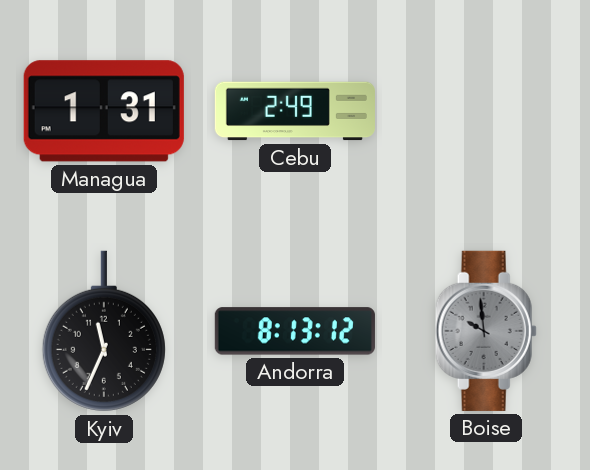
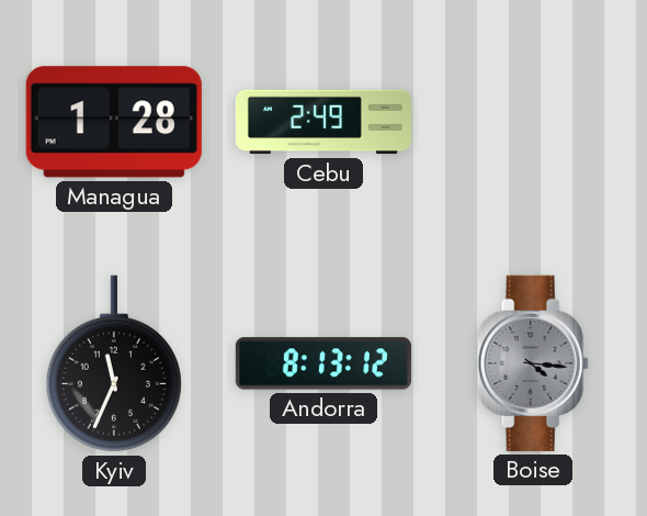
Managua: 1:31 -> 1:28
Boise: 9:59 -> 4:16
